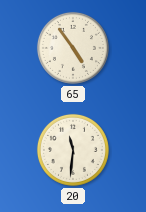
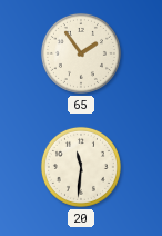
65: 4:54 -> 1:54
